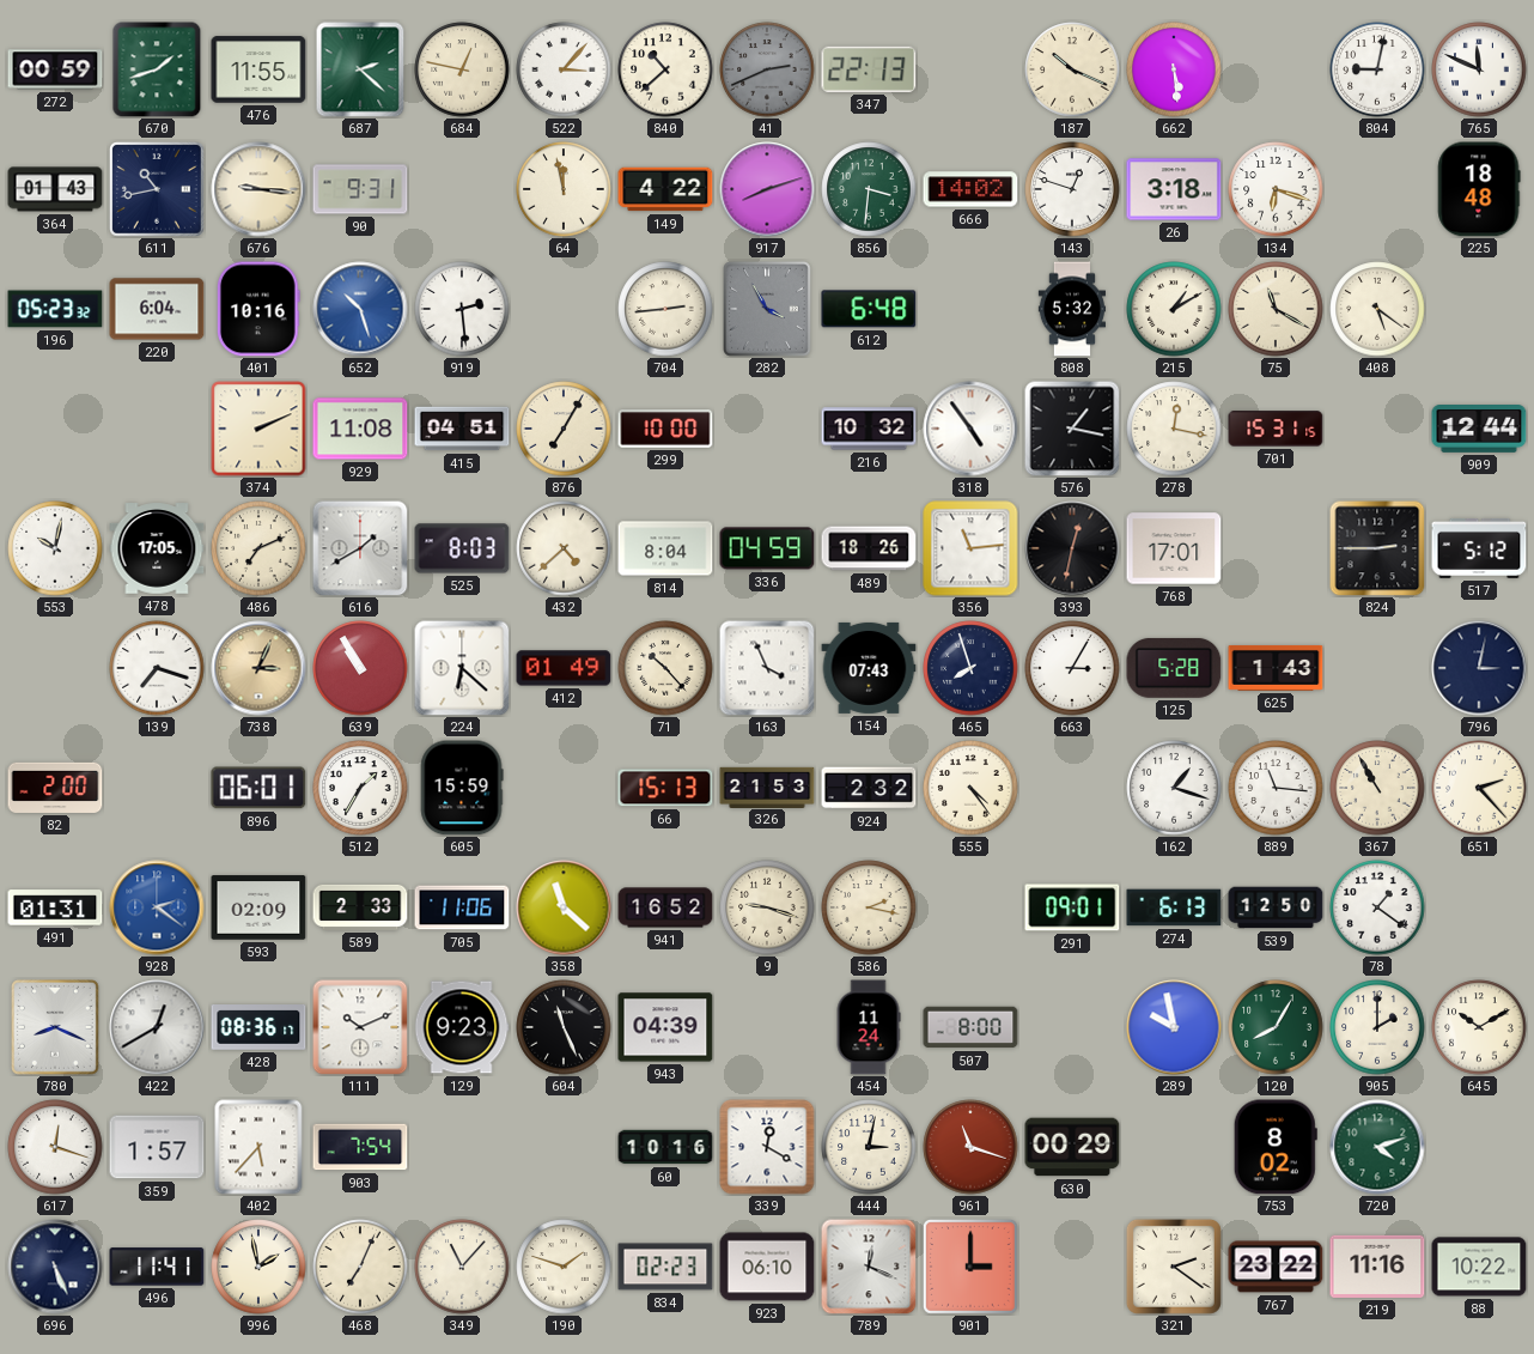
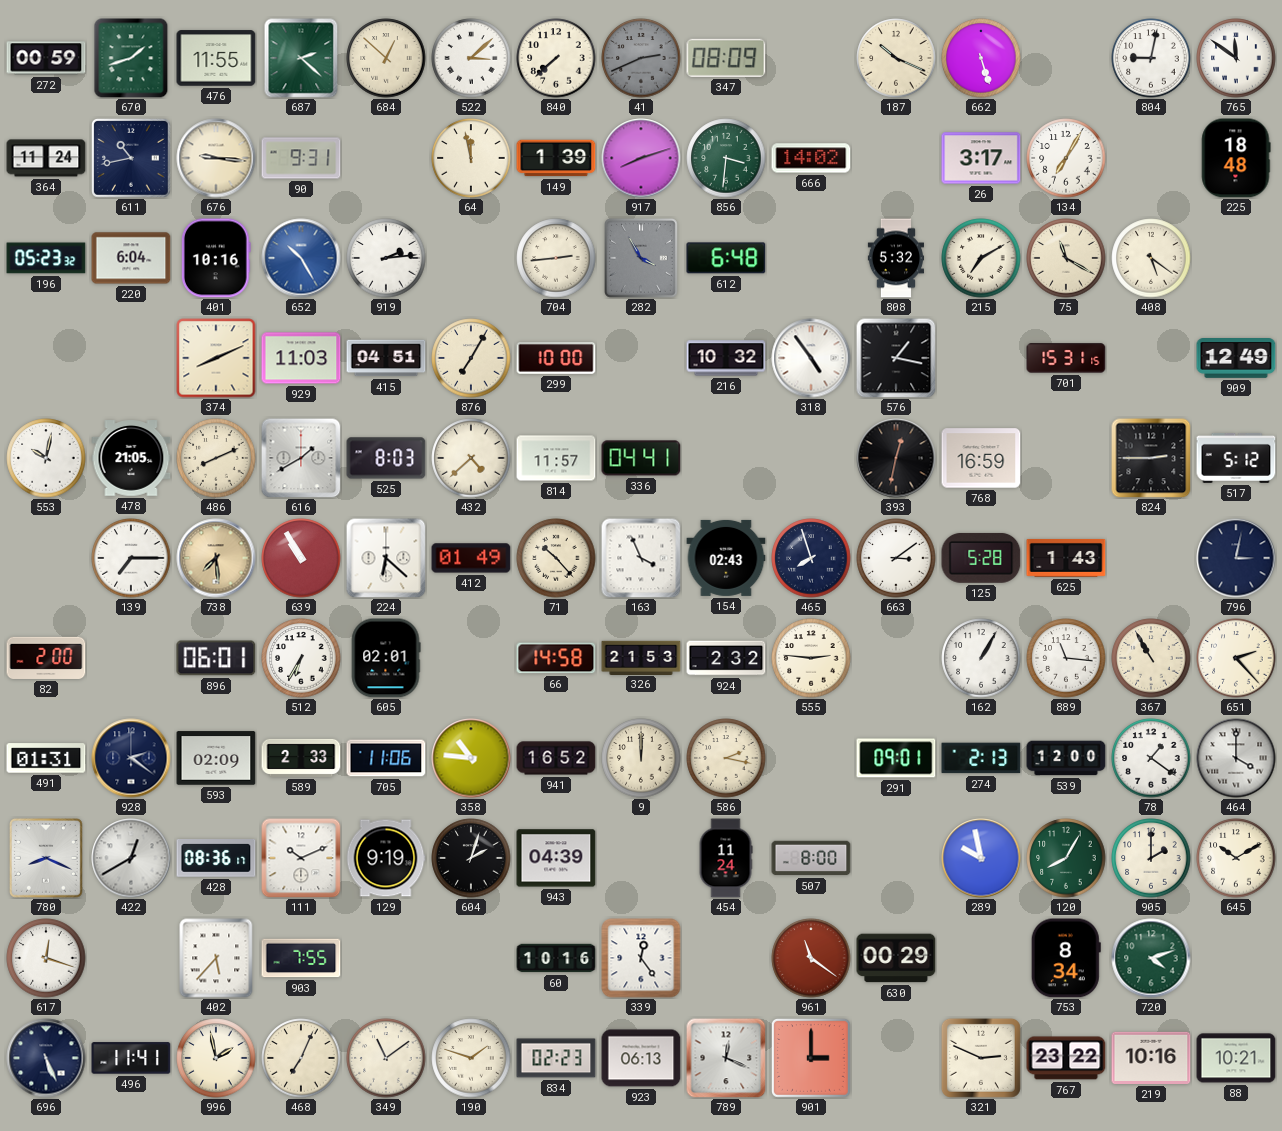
684: 12:47 -> 12:52
522: 3:07 -> 3:08
840: 10:38 -> 7:38
347: 22:13 -> 08:09
662: 5:29 -> 5:27
765: 11:49 -> 11:51
364: 01:43 -> 11:24
149: 4:22 -> 1:39
143: 12:48 -> none
26: 3:18 -> 3:17
134: 6:18 -> 7:05
652: 10:27 -> 10:25
919: 2:29 -> 2:14
215: 1:10 -> 7:10
374: 2:11 -> 8:11
929: 11:08 -> 11:03
278: 12:17 -> none
909: 12:44 -> 12:49
478: 17:05 -> 21:05
486: 7:11 -> 8:11
814: 8:04 -> 11:57
336: 04:59 -> 04:41
489: 18:26 -> none
356: 11:14 -> none
768: 17:01 -> 16:59
139: 7:18 -> 7:15
738: 3:04 -> 7:29
154: 07:43 -> 02:43
663: 3:05 -> 3:09
512: 1:35 -> 6:35
605: 15:59 -> 02:01
66: 15:13 -> 14:58
555: 4:24 -> 2:46
162: 1:18 -> 1:05
928 dial: blue -> navy
358: 11:22 -> 10:46
9: 9:18 -> 12:00
274: 6:13 -> 2:13
539: 12:50 -> 12:00
464: none -> 4:00
129: 9:23 -> 9:19
604: 11:26 -> 2:03
359: 1:57 -> none
903: 7:54 -> 7:55
339: 12:20 -> 12:24
444: 3:02 -> none
961: 11:18 -> 11:21
753: 8:02 -> 8:34
349: 11:07 -> 11:09
923: 06:10 -> 06:13
321: 2:21 -> 2:49
219: 11:16 -> 10:16
88: 10:22 -> 10:21
